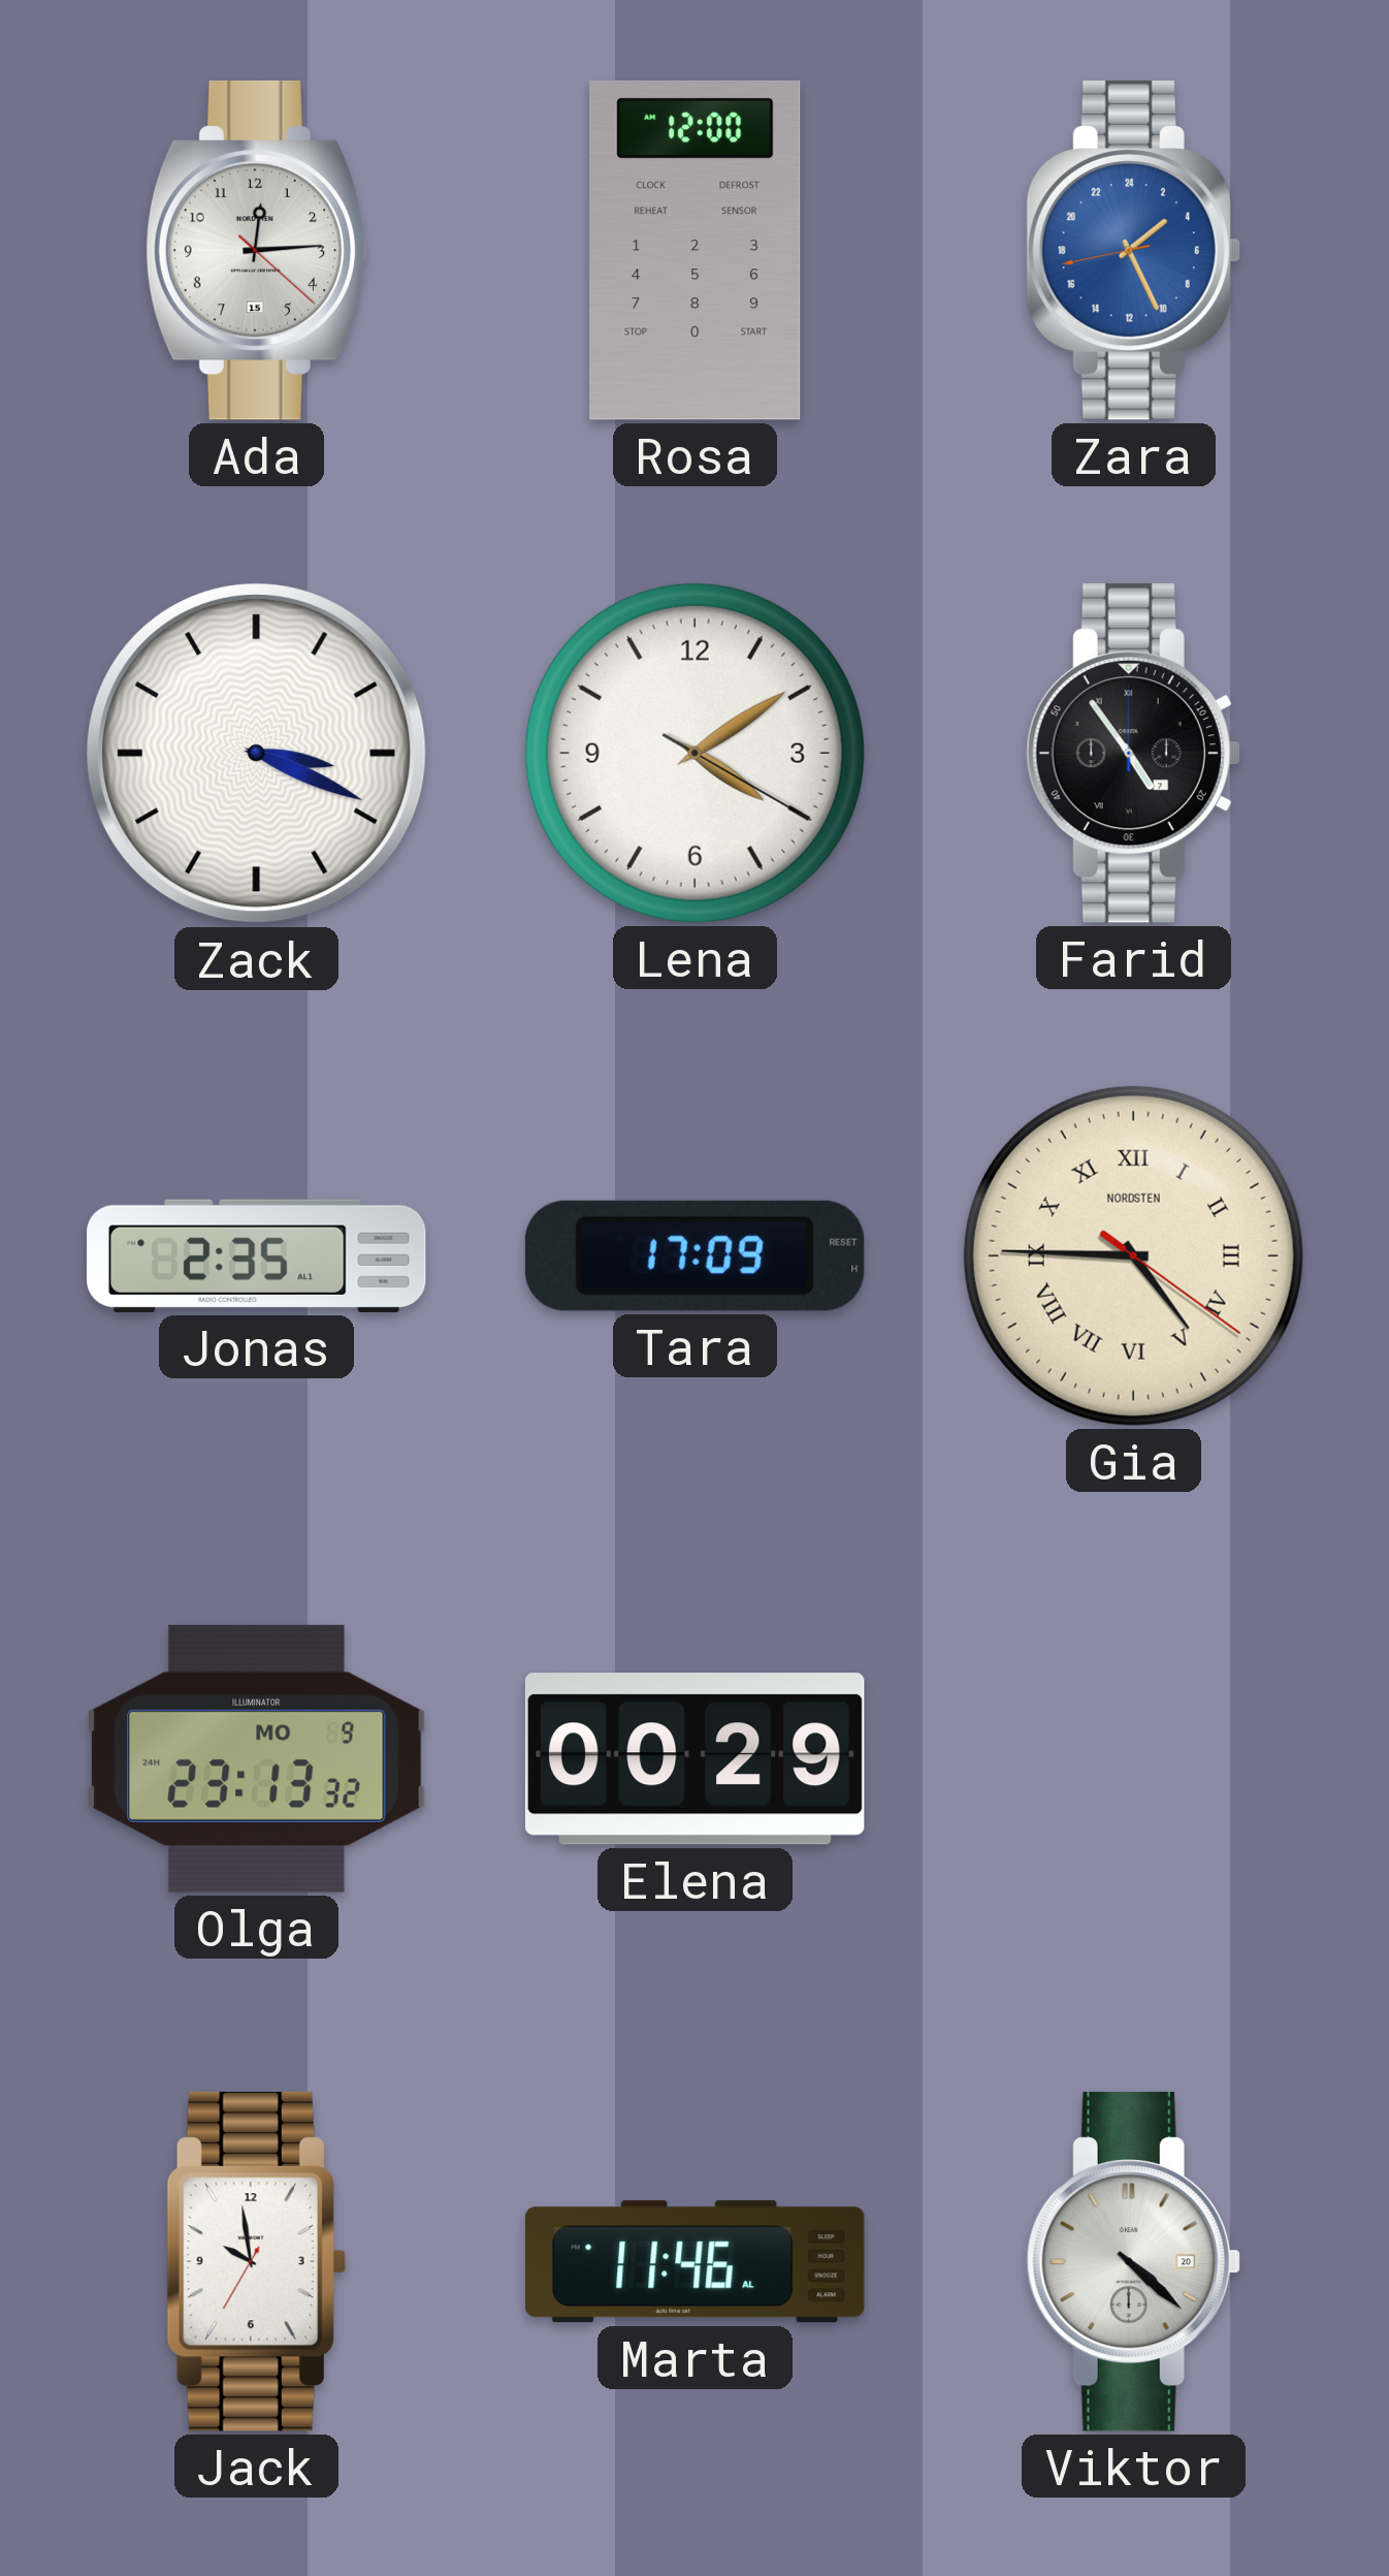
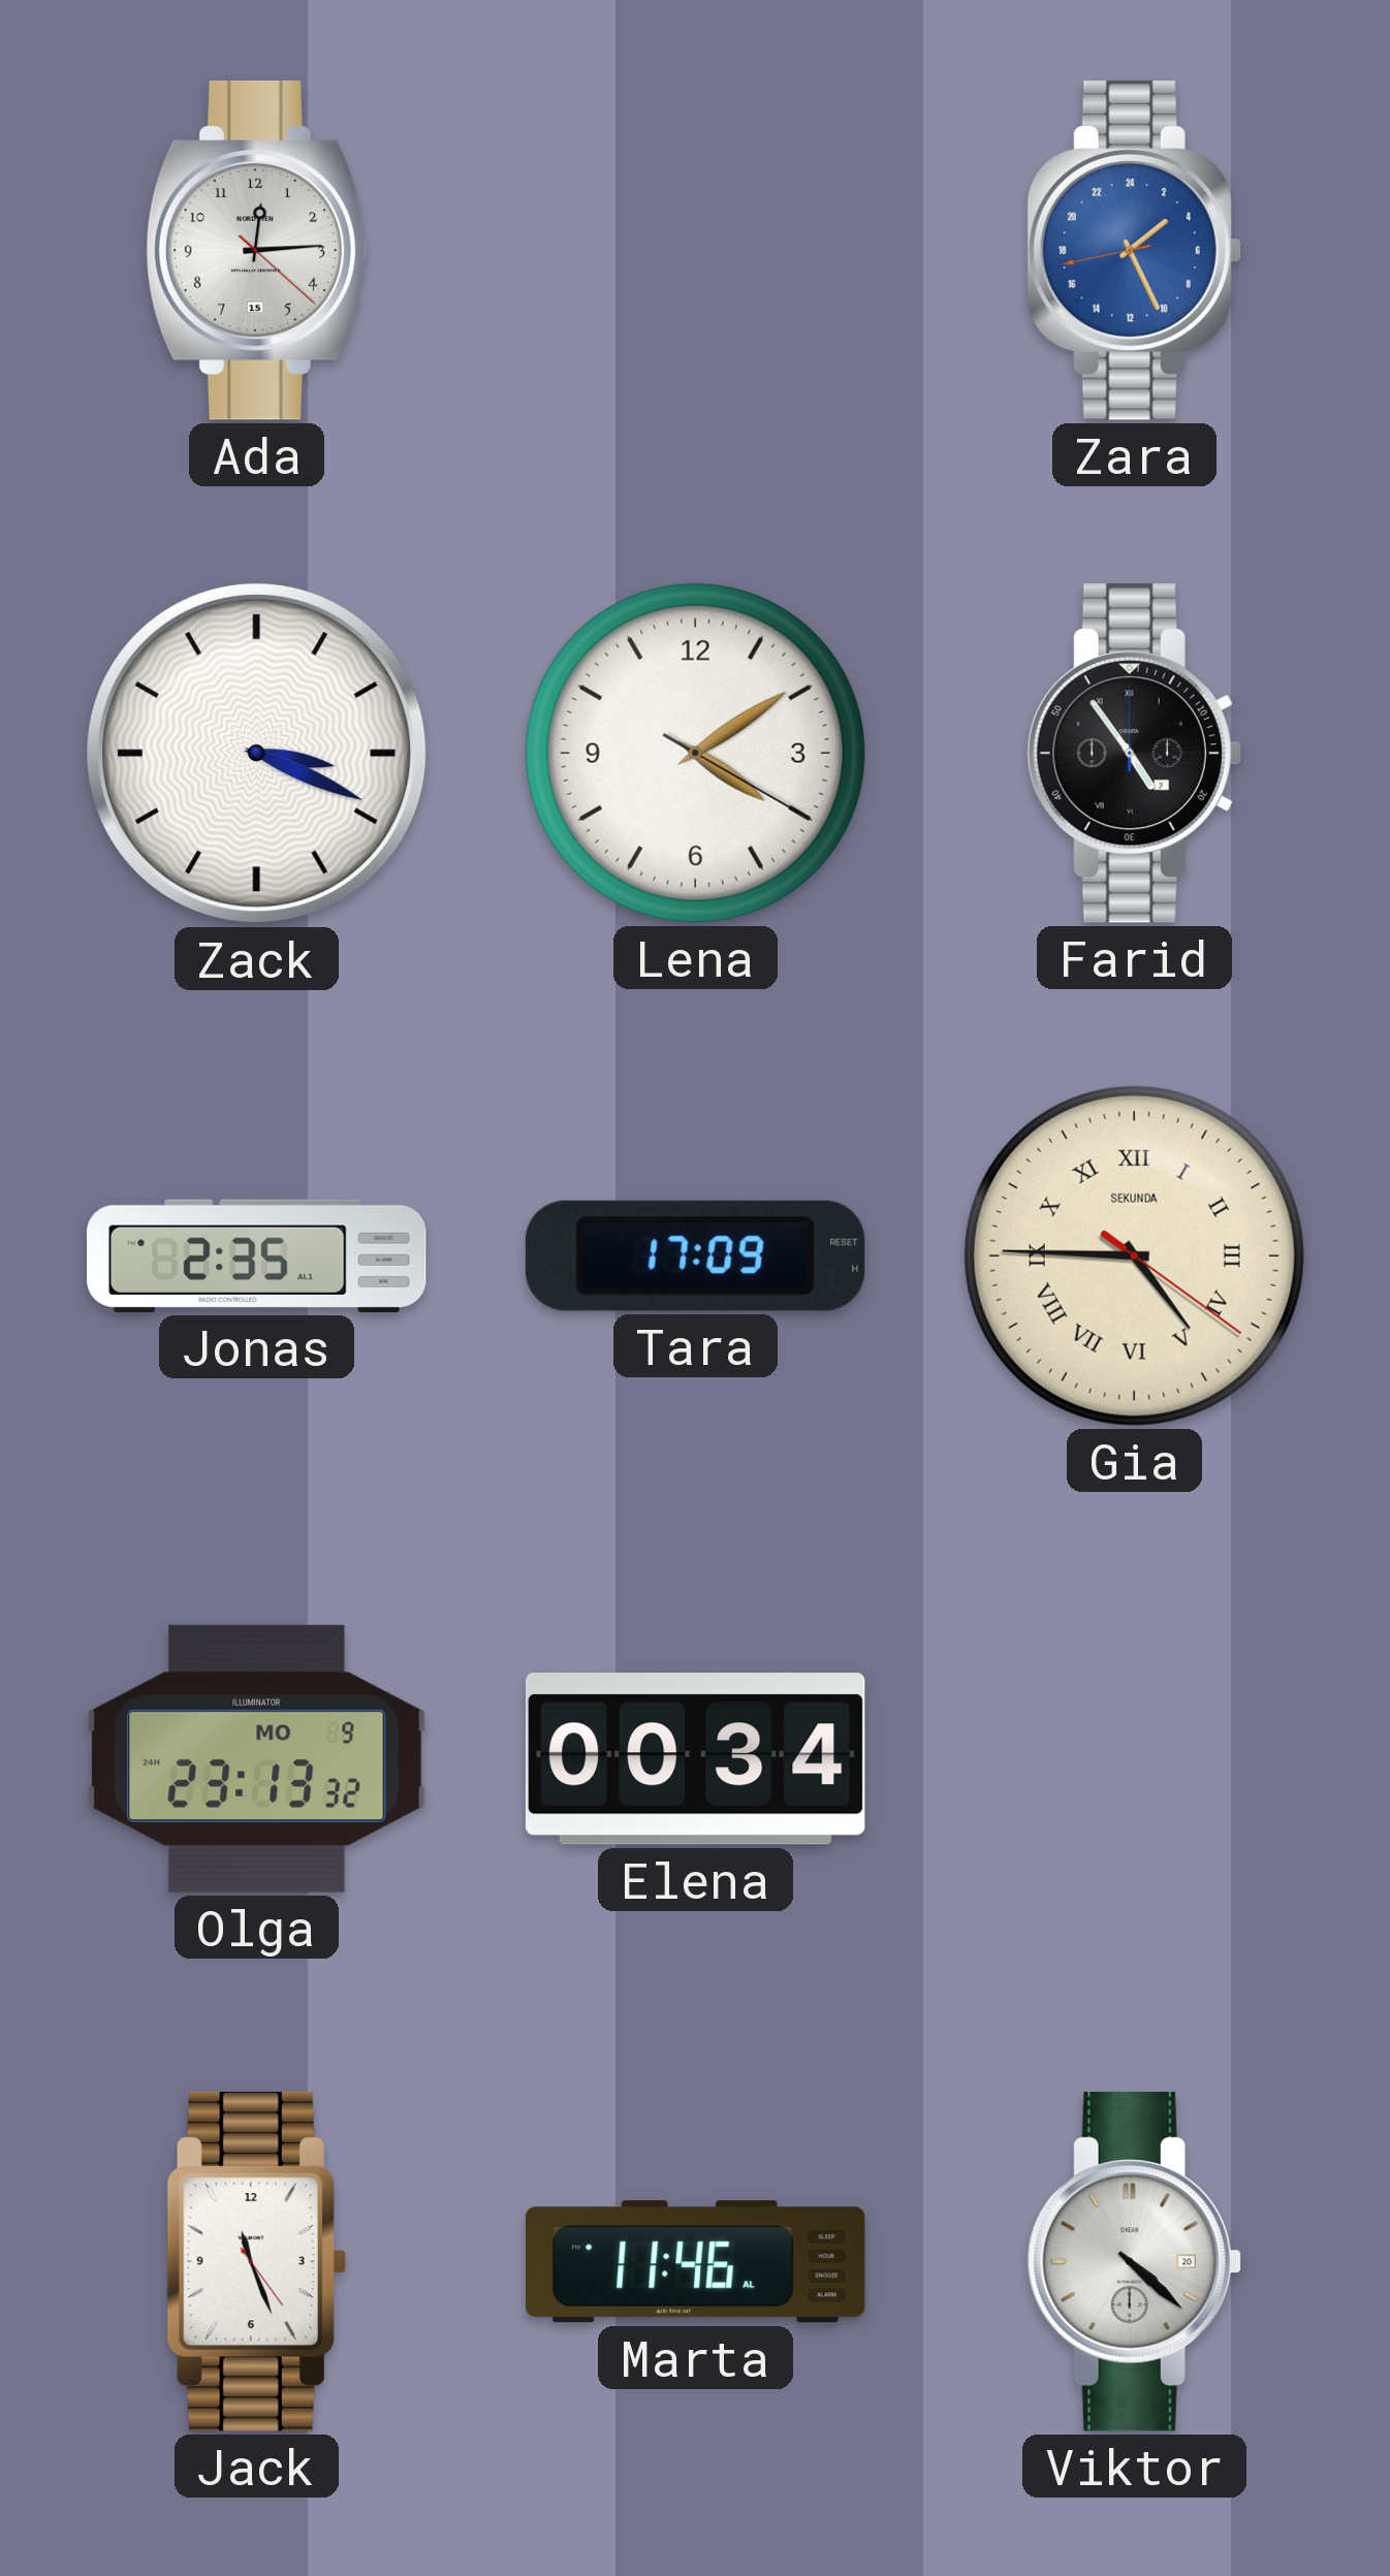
Rosa: 12:00 -> none
Gia brand: NORDSTEN -> SEKUNDA
Elena: 00:29 -> 00:34
Jack: 9:58 -> 11:26
